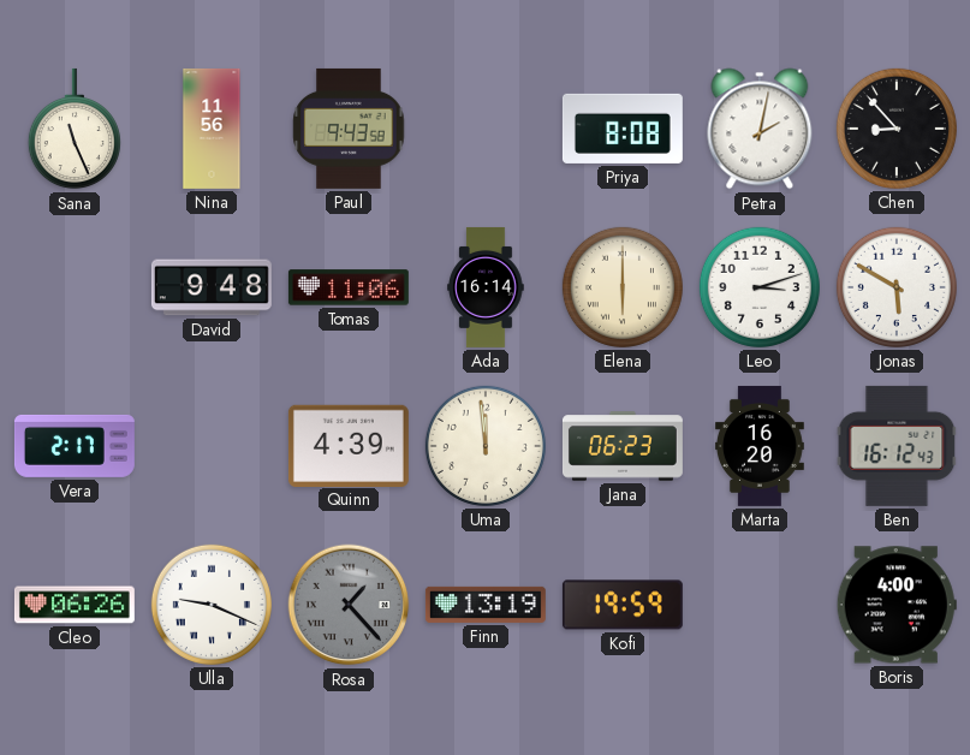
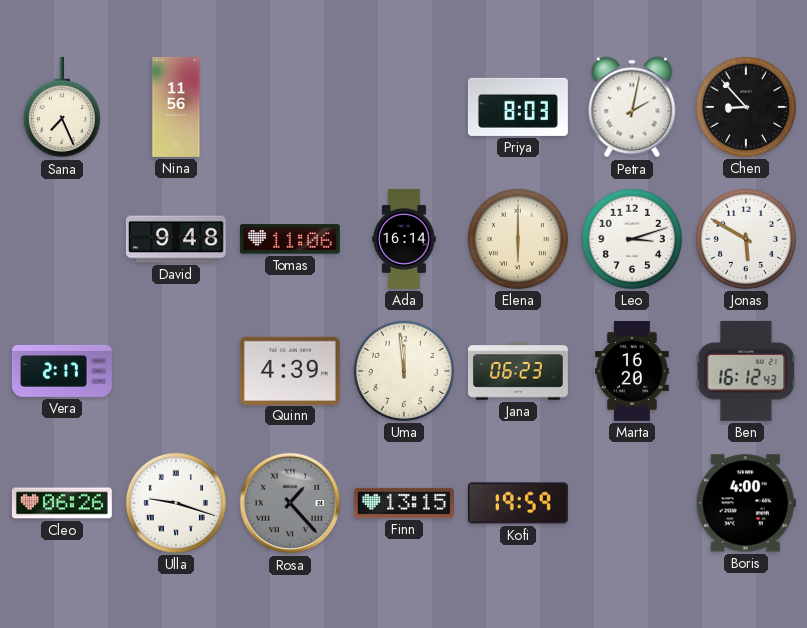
Sana: 11:26 -> 7:26
Paul: 9:43 -> none
Priya: 8:08 -> 8:03
Ulla: 9:19 -> 9:18
Finn: 13:19 -> 13:15
